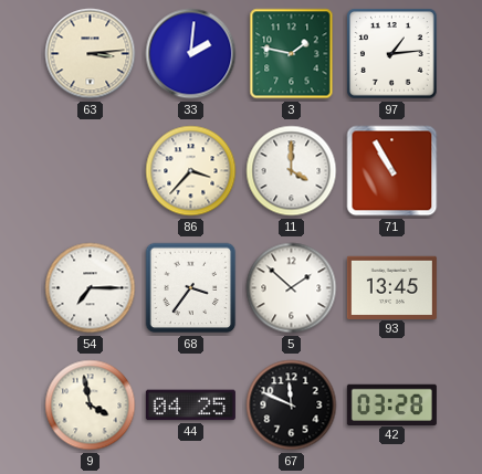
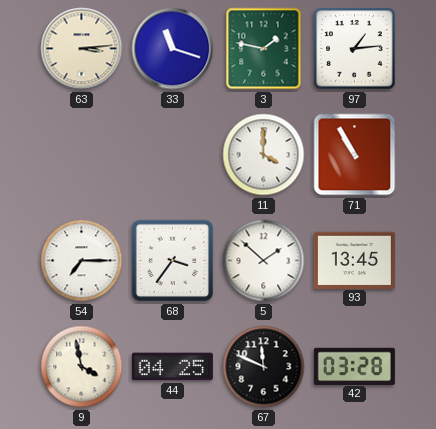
33: 2:01 -> 11:18
86: 3:37 -> none
